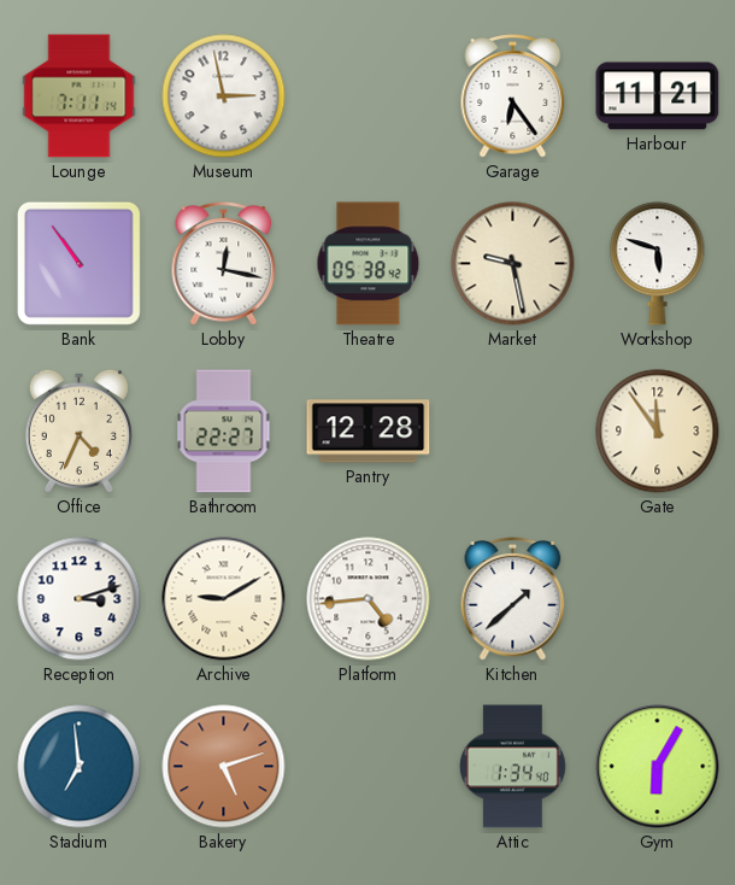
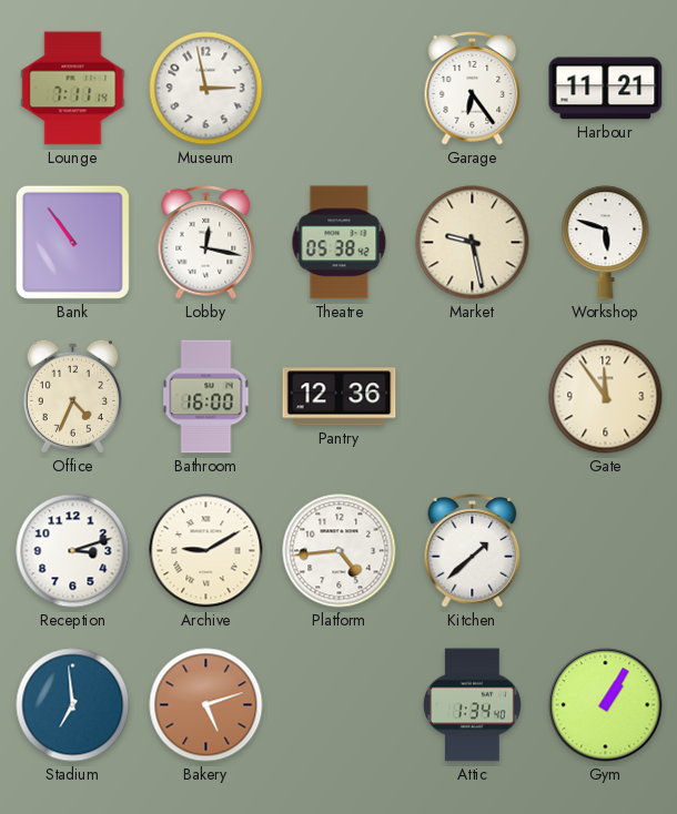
Bathroom: 22:27 -> 16:00
Pantry: 12:28 -> 12:36
Gym: 6:05 -> 1:05
